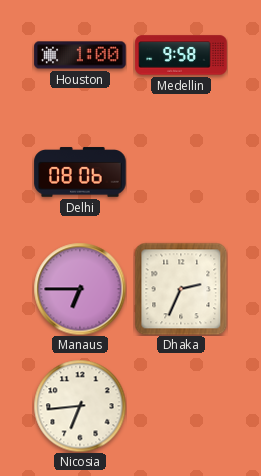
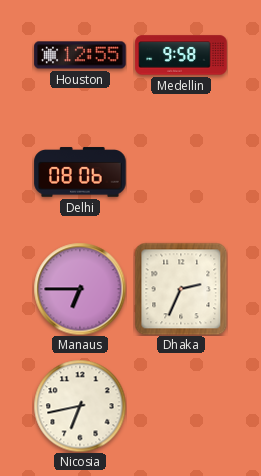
Houston: 1:00 -> 12:55
Nicosia: 6:44 -> 6:43
